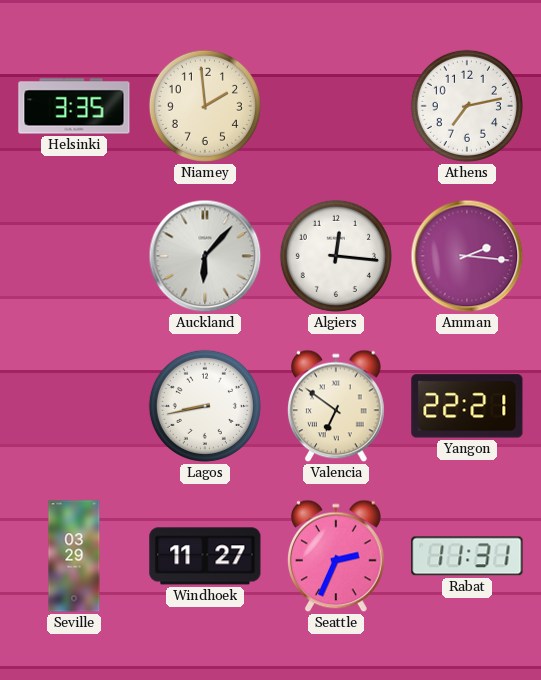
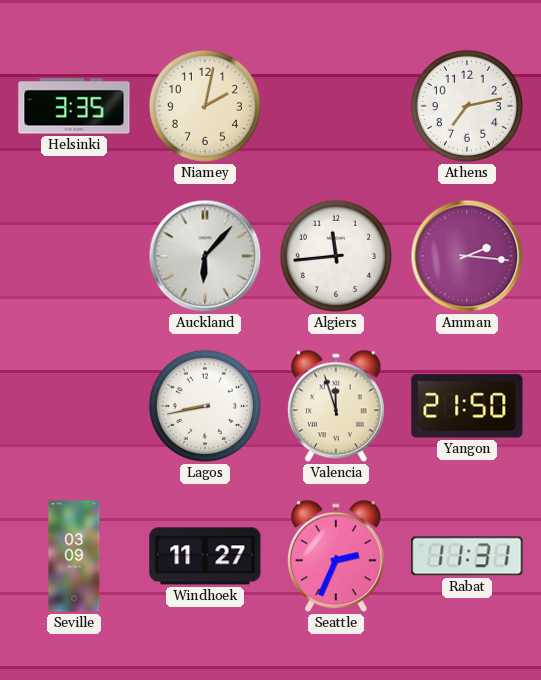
Niamey: 1:59 -> 2:02
Algiers: 12:16 -> 11:44
Valencia: 6:51 -> 11:57
Yangon: 22:21 -> 21:50
Seville: 03:29 -> 03:09
